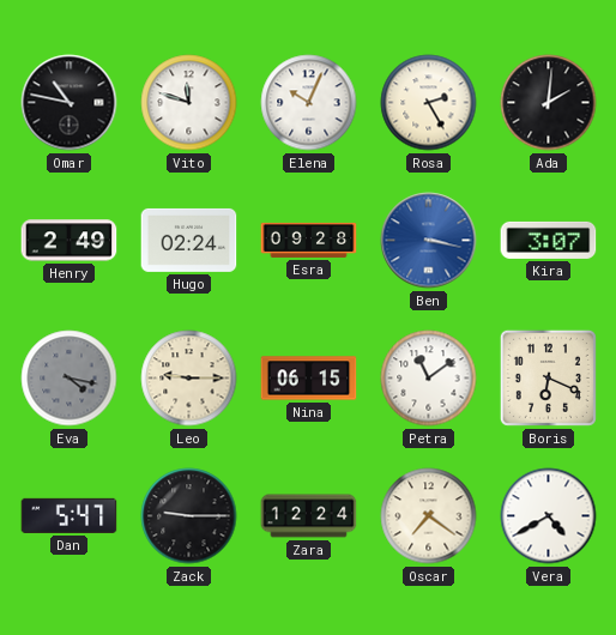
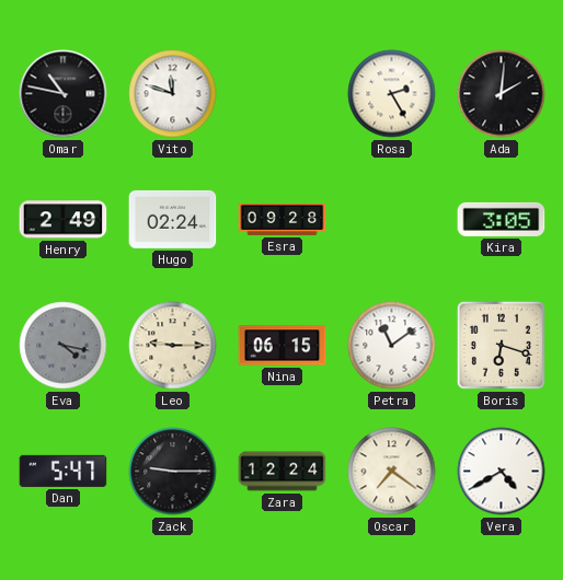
Elena: 10:04 -> none
Ben: 3:17 -> none
Kira: 3:07 -> 3:05
Boris: 6:19 -> 6:18
